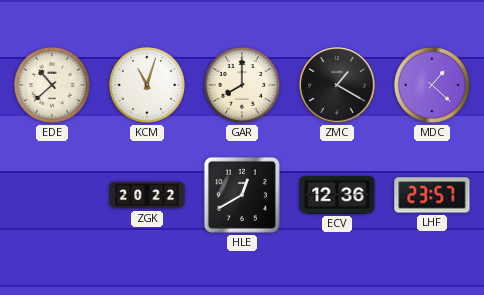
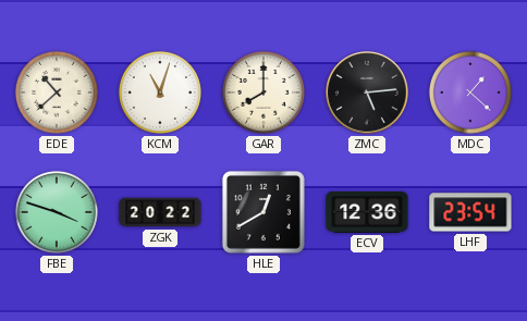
ZMC: 1:20 -> 5:14
FBE: none -> 3:48
LHF: 23:57 -> 23:54
